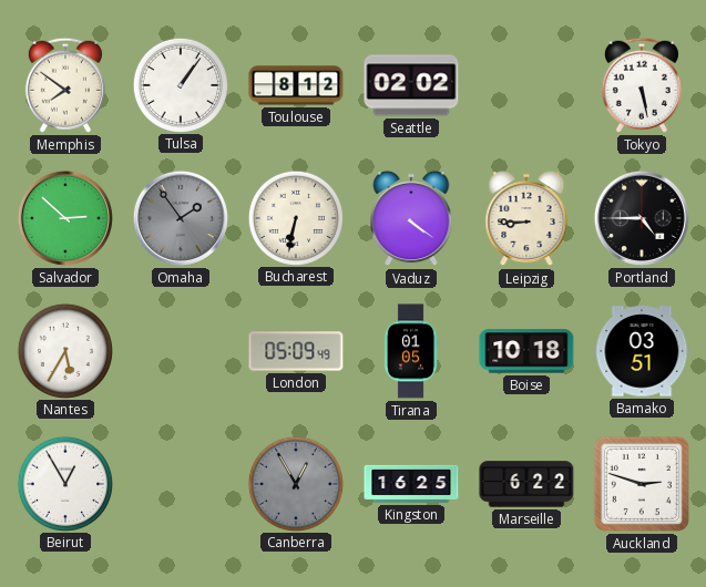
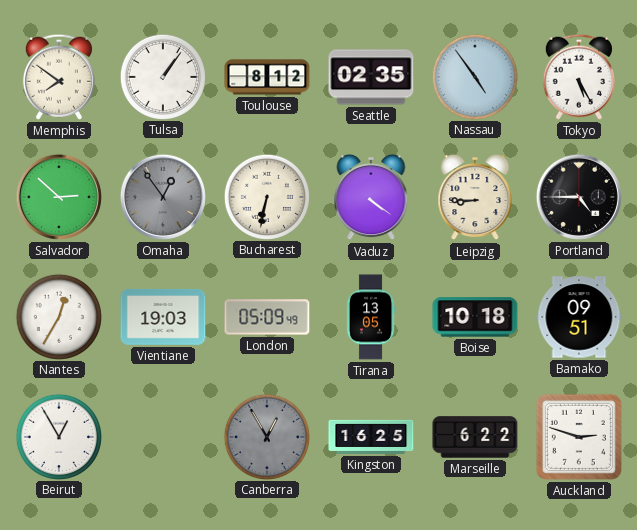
Seattle: 02:02 -> 02:35
Nassau: none -> 4:54
Tokyo: 5:28 -> 5:25
Omaha: 1:54 -> 12:54
Nantes: 5:35 -> 12:35
Vientiane: none -> 19:03
Tirana: 01:05 -> 13:05
Bamako: 03:51 -> 09:51
